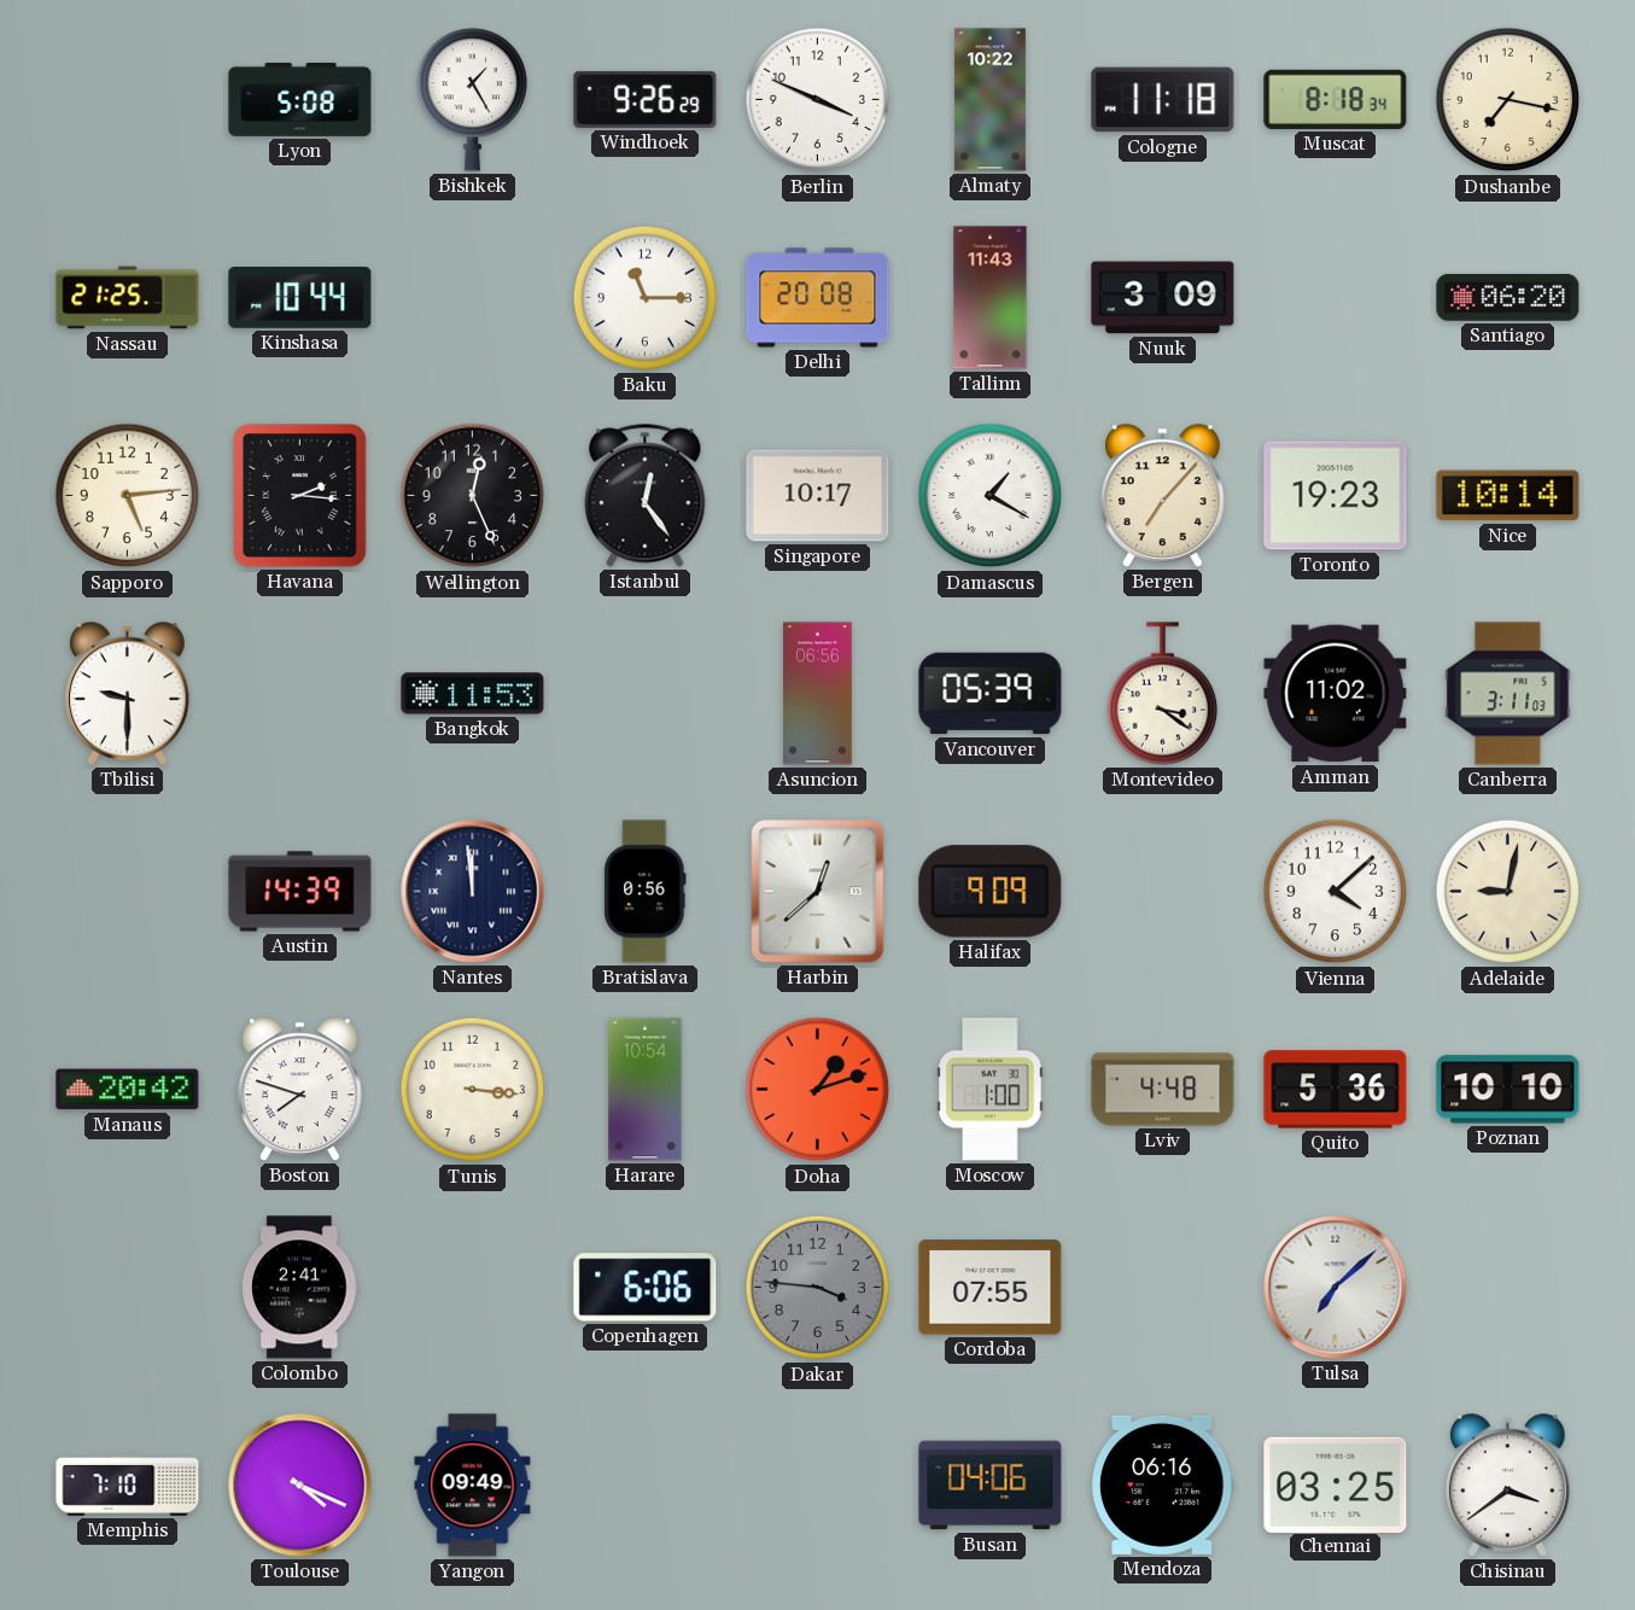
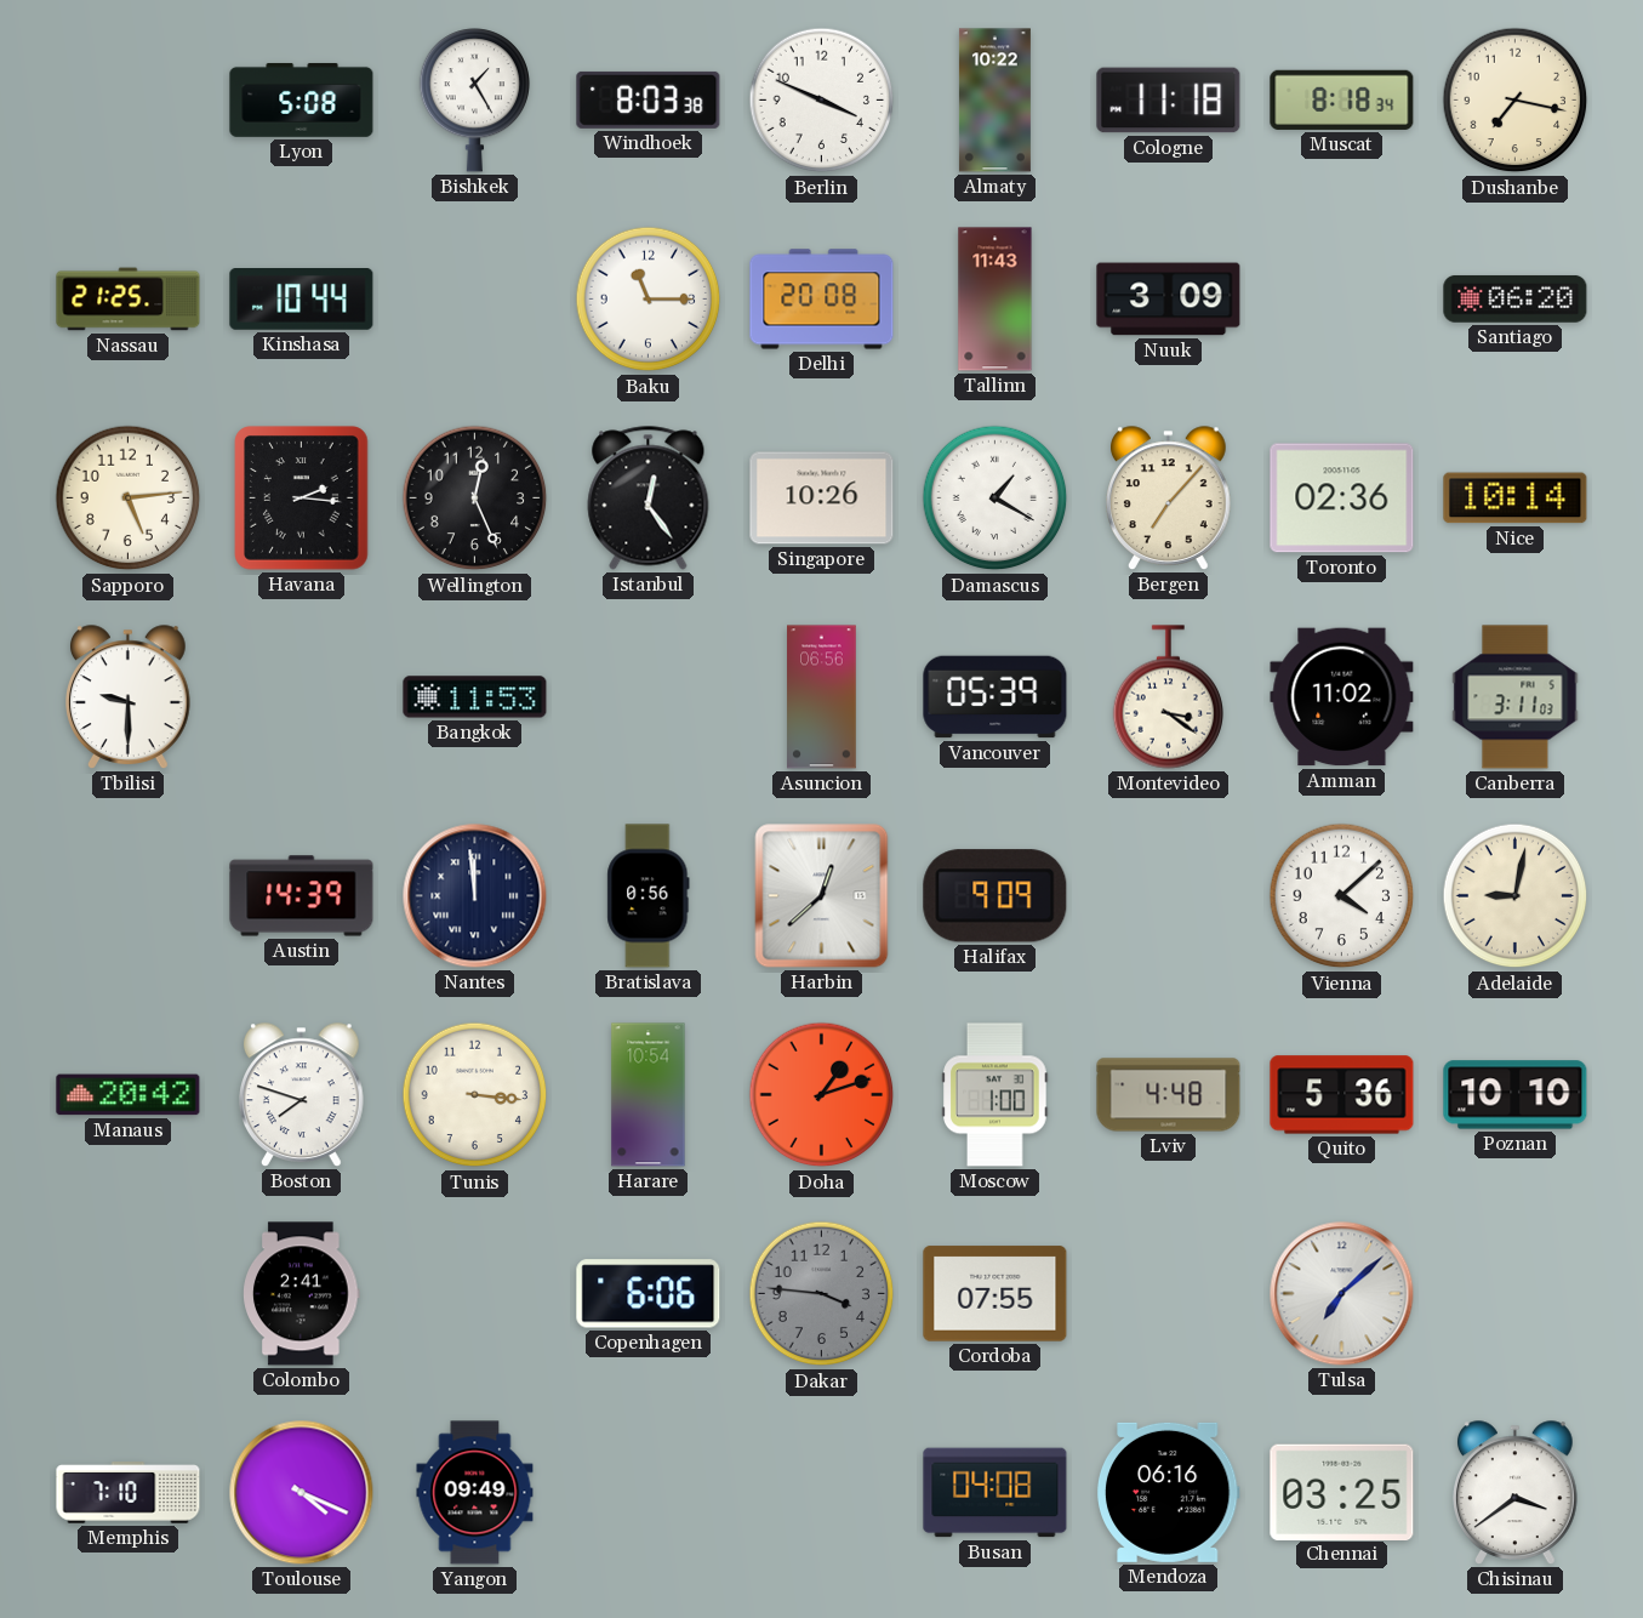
Windhoek: 9:26 -> 8:03
Singapore: 10:17 -> 10:26
Toronto: 19:23 -> 02:36
Busan: 04:06 -> 04:08
